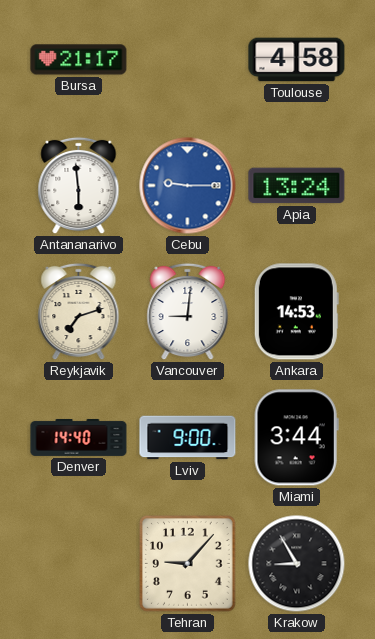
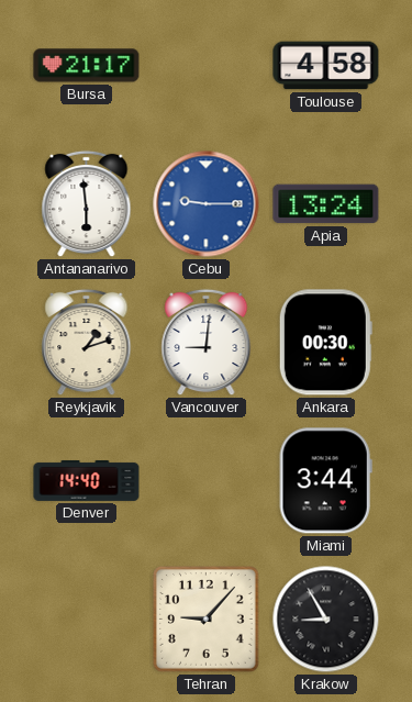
Reykjavik: 7:12 -> 1:12
Ankara: 14:53 -> 00:30
Lviv: 9:00 -> none
